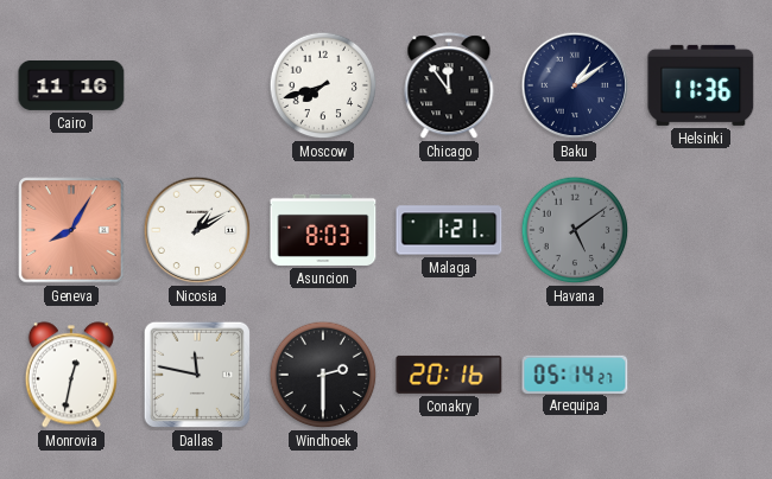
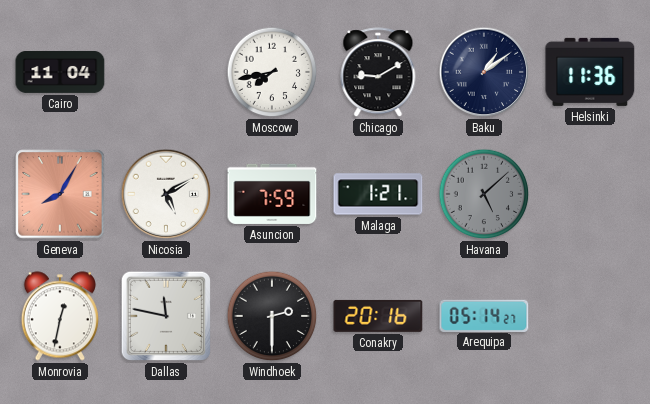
Cairo: 11:16 -> 11:04
Moscow: 7:42 -> 7:43
Chicago: 11:54 -> 9:10
Nicosia: 1:10 -> 5:10
Asuncion: 8:03 -> 7:59
Havana: 5:09 -> 5:08
